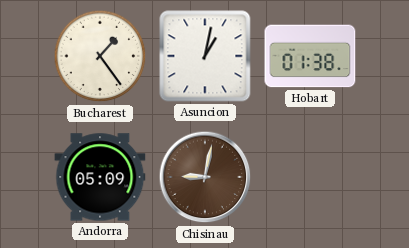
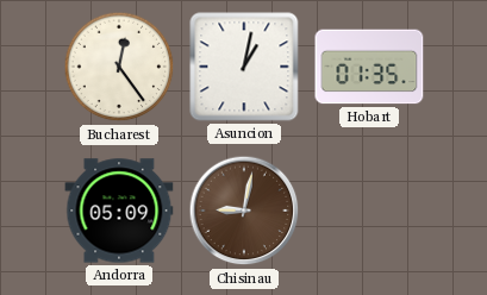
Bucharest: 1:24 -> 12:24
Hobart: 01:38 -> 01:35
